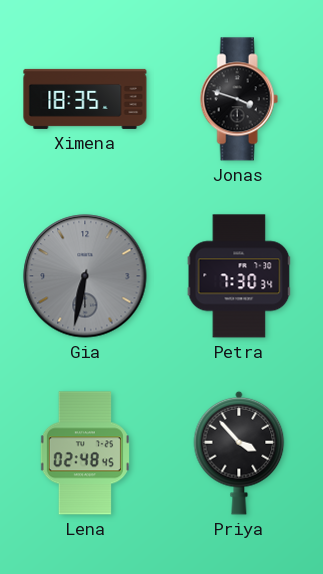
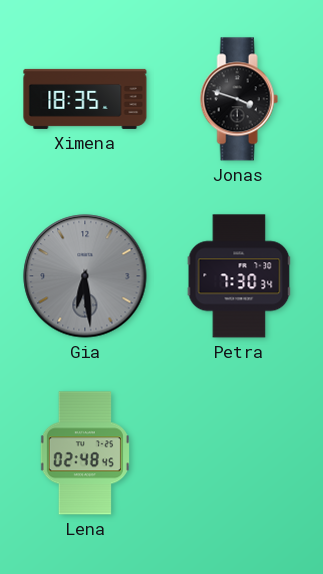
Gia: 6:32 -> 6:29
Priya: 3:53 -> none
